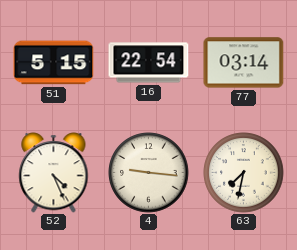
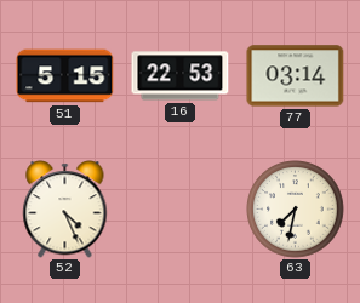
16: 22:54 -> 22:53
4: 9:16 -> none
